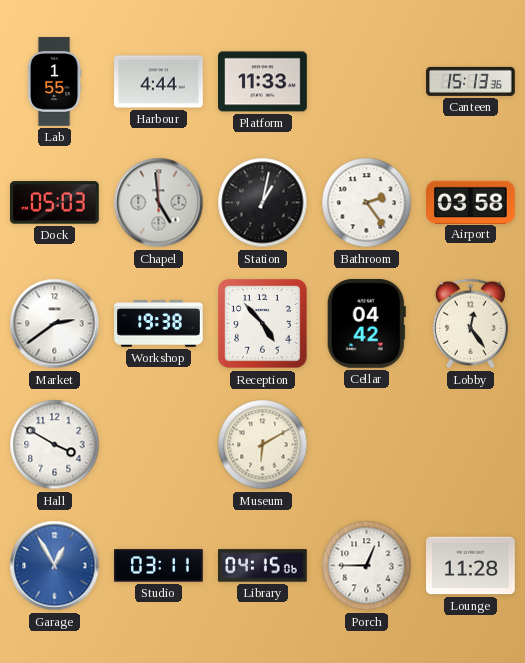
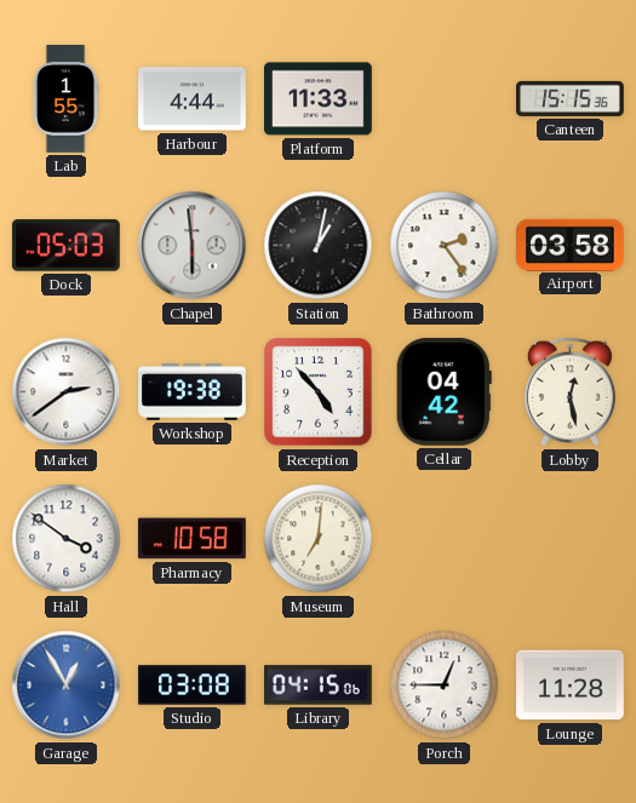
Canteen: 15:13 -> 15:15
Chapel: 4:59 -> 5:59
Lobby: 12:24 -> 12:28
Hall: 3:50 -> 3:51
Pharmacy: none -> 10:58
Museum: 6:10 -> 7:01
Studio: 03:11 -> 03:08
